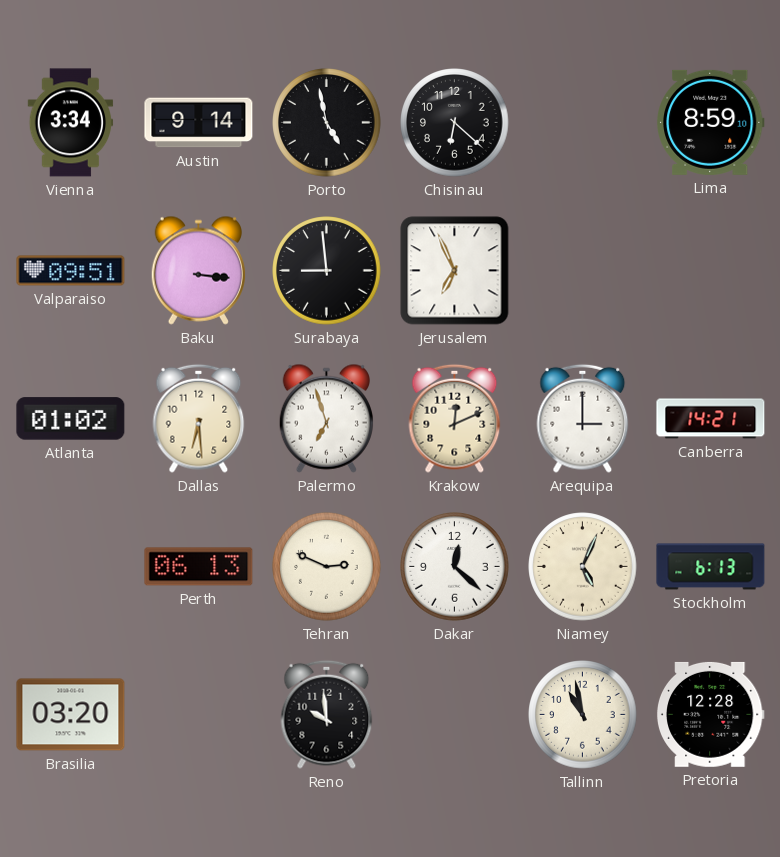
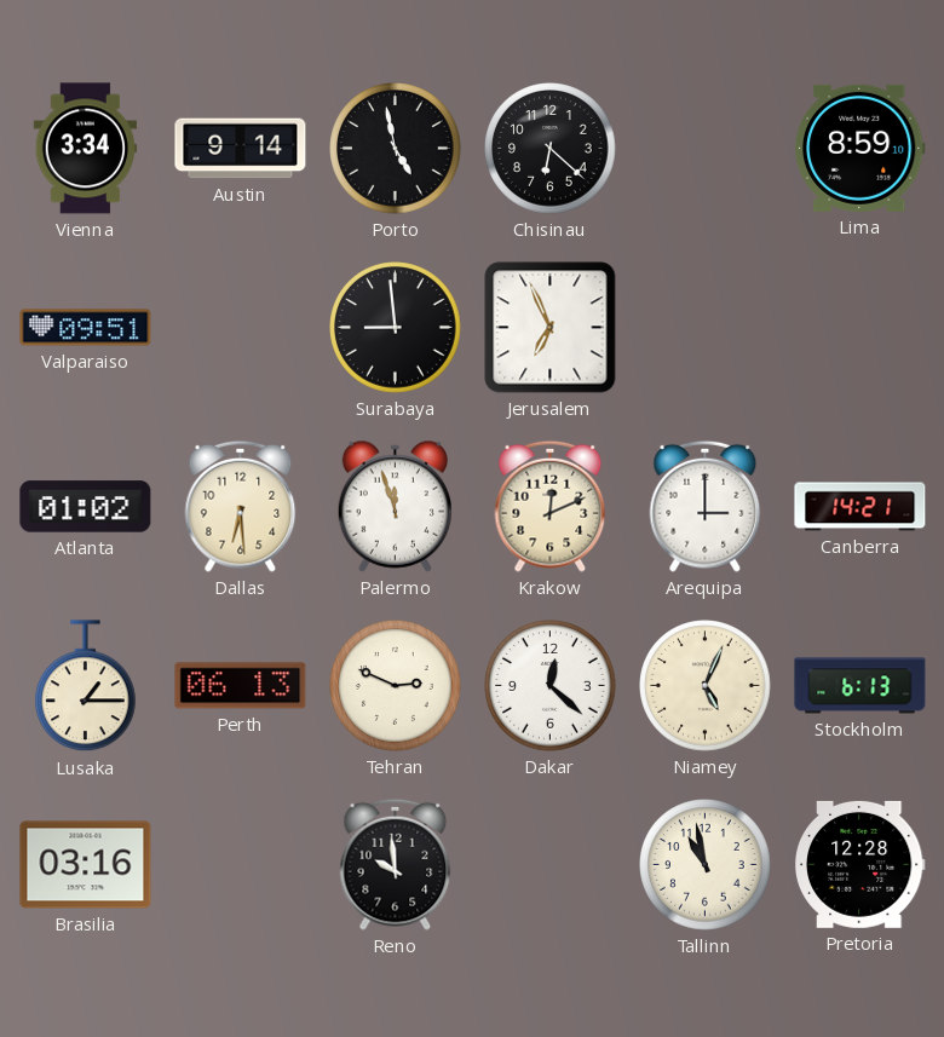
Baku: 3:16 -> none
Palermo: 6:57 -> 11:57
Lusaka: none -> 1:15
Brasilia: 03:20 -> 03:16
